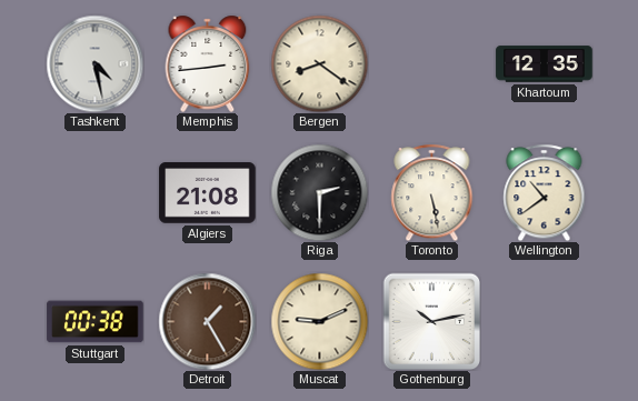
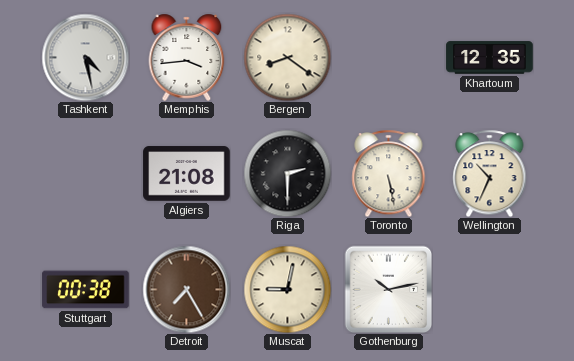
Memphis: 2:44 -> 3:44
Wellington: 10:39 -> 10:34
Detroit: 1:25 -> 7:25
Muscat: 9:11 -> 9:02
